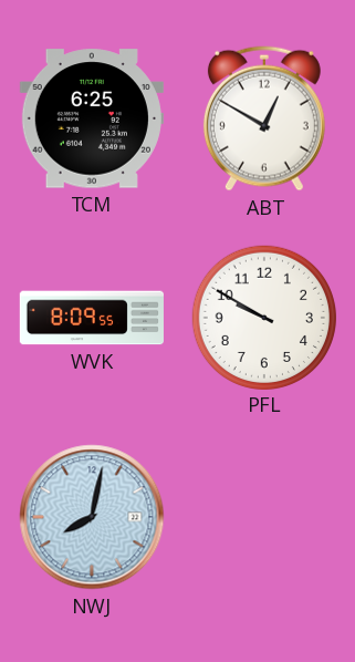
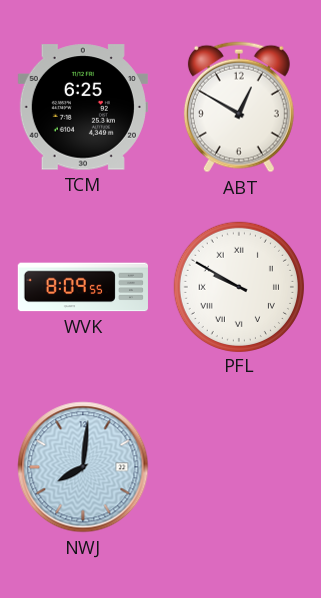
PFL numerals: Arabic -> Roman
NWJ: 8:02 -> 8:01
